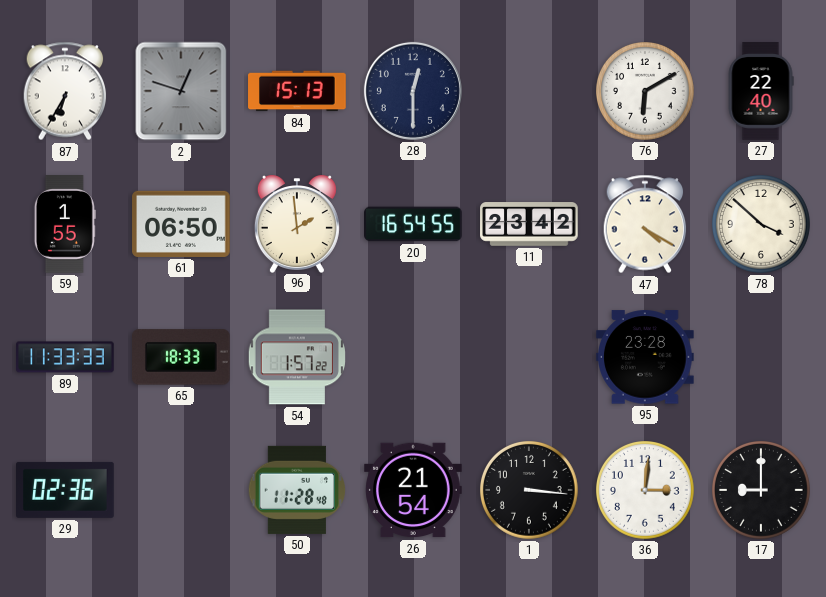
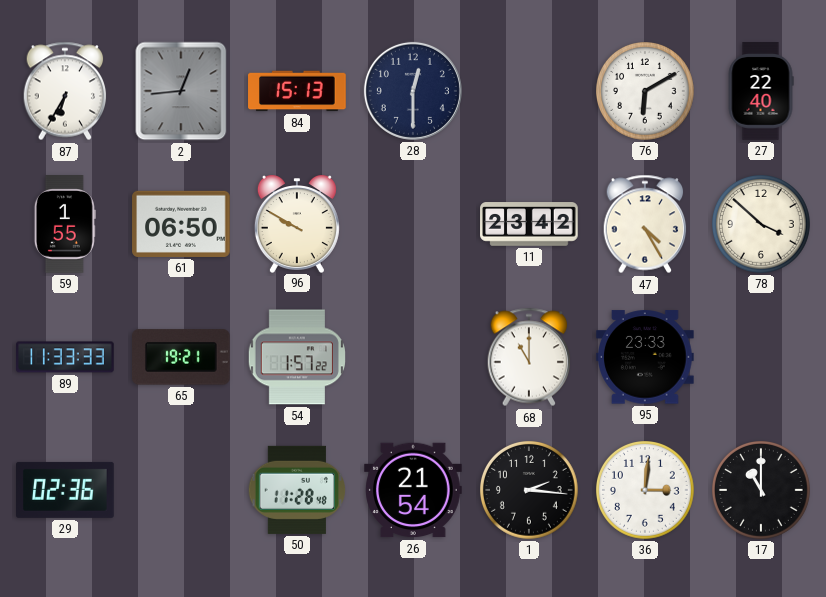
2: 12:48 -> 12:44
96: 1:59 -> 9:50
20: 16:54 -> none
47: 4:20 -> 4:25
65: 18:33 -> 19:21
68: none -> 11:00
95: 23:28 -> 23:33
1: 3:16 -> 2:16
17: 9:00 -> 11:00
